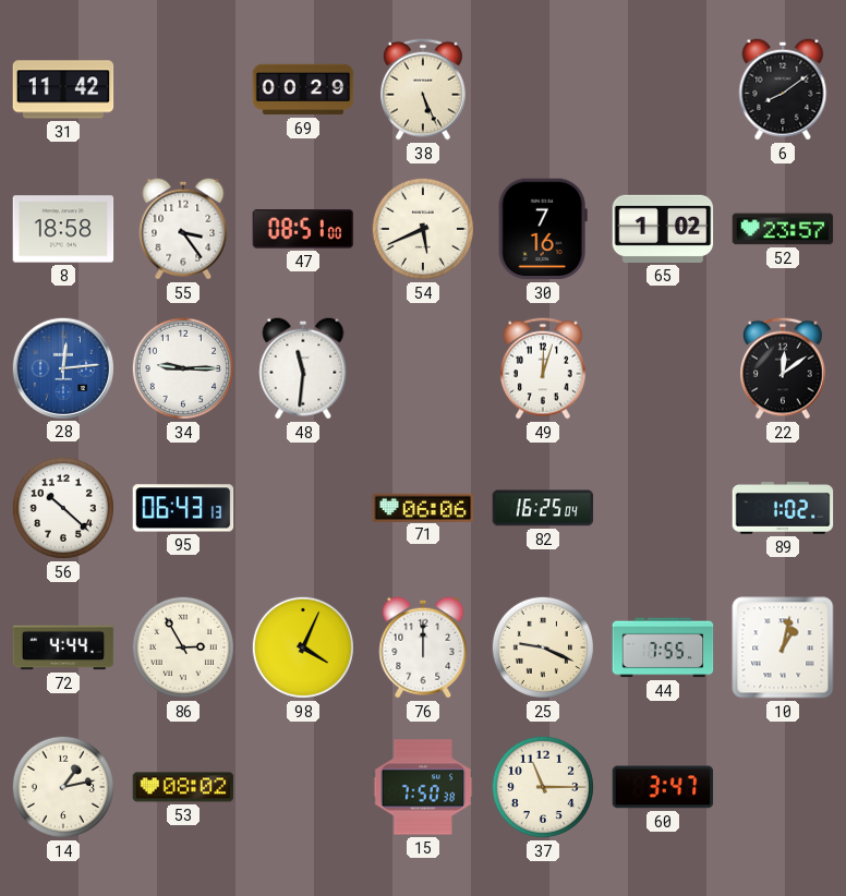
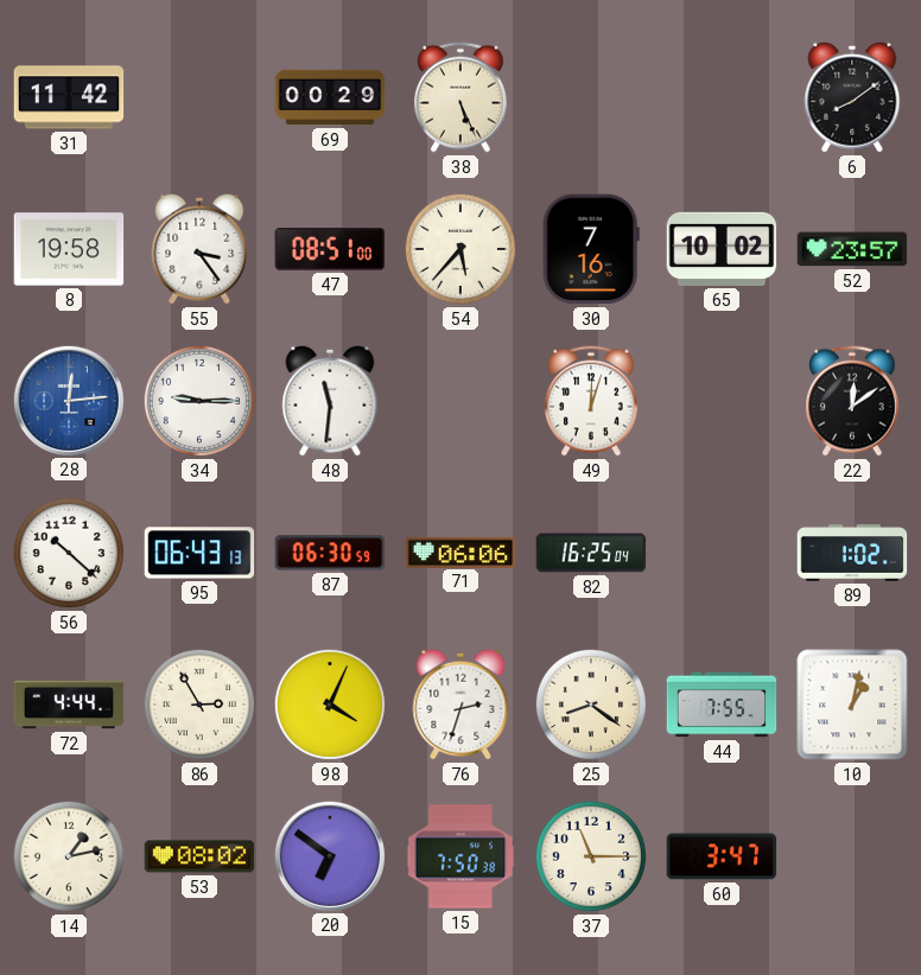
8: 18:58 -> 19:58
54: 5:41 -> 5:37
65: 1:02 -> 10:02
87: none -> 06:30
76: 12:00 -> 2:33
25: 9:19 -> 8:21
20: none -> 6:51
